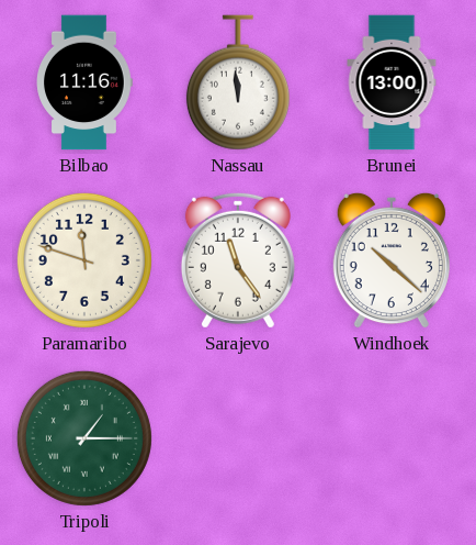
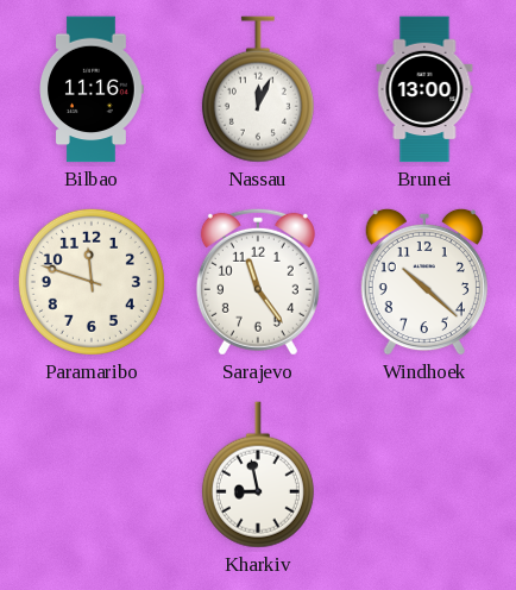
Nassau: 11:59 -> 12:04
Tripoli: 1:15 -> none
Kharkiv: none -> 8:58
